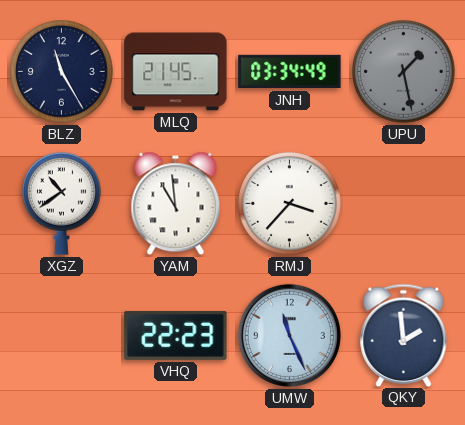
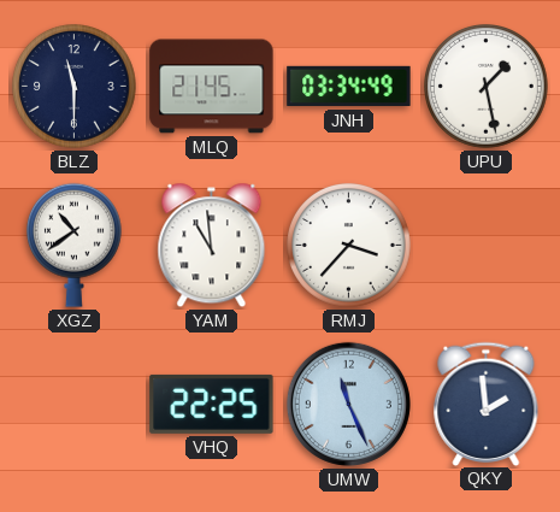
BLZ: 11:25 -> 11:30
UPU dial: grey -> white
VHQ: 22:23 -> 22:25
